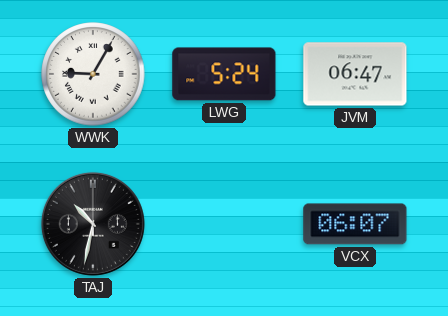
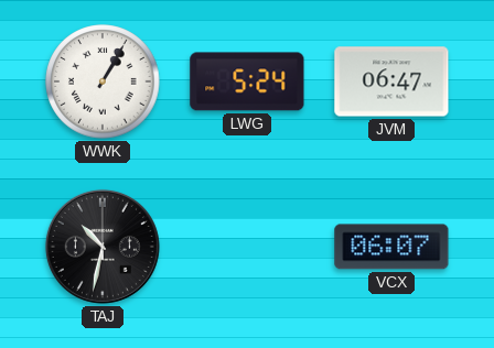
WWK: 9:05 -> 1:05
